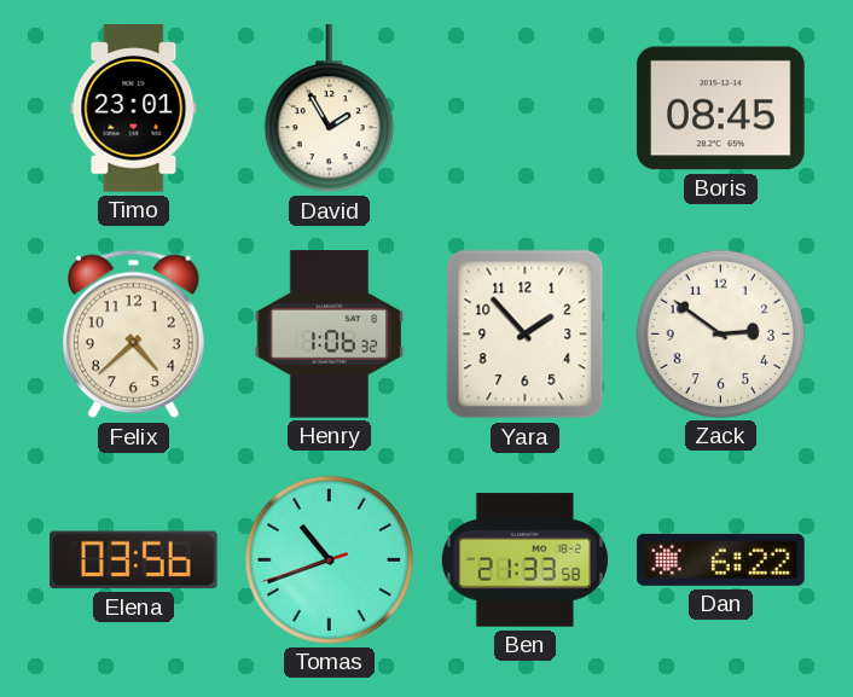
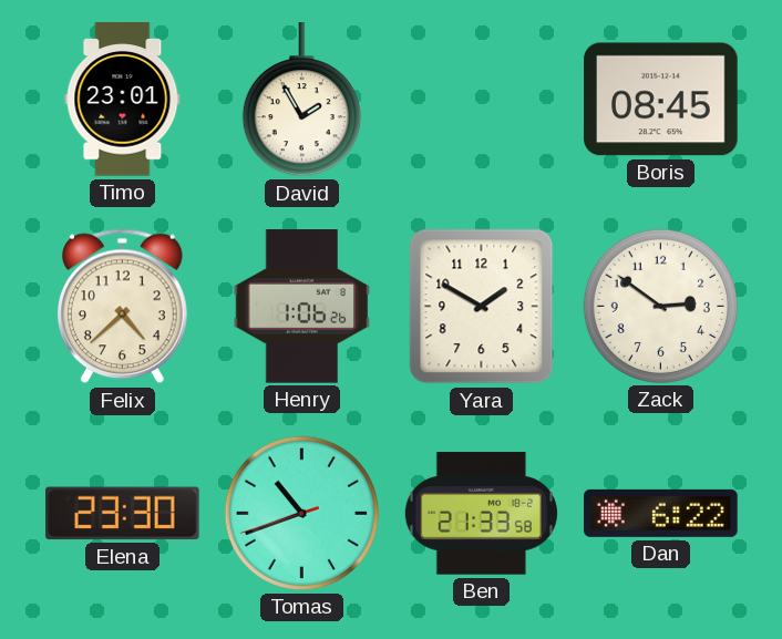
Henry: 1:06:32 -> 1:06:26
Yara: 1:53 -> 1:50
Elena: 03:56 -> 23:30
